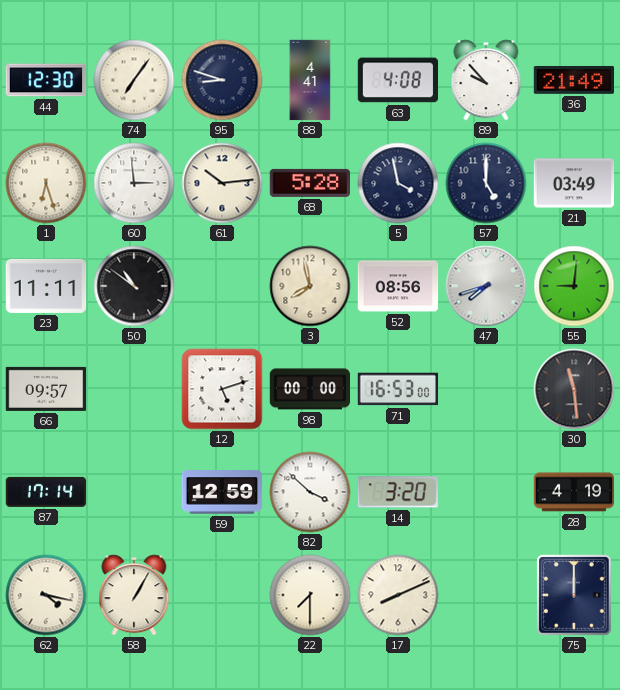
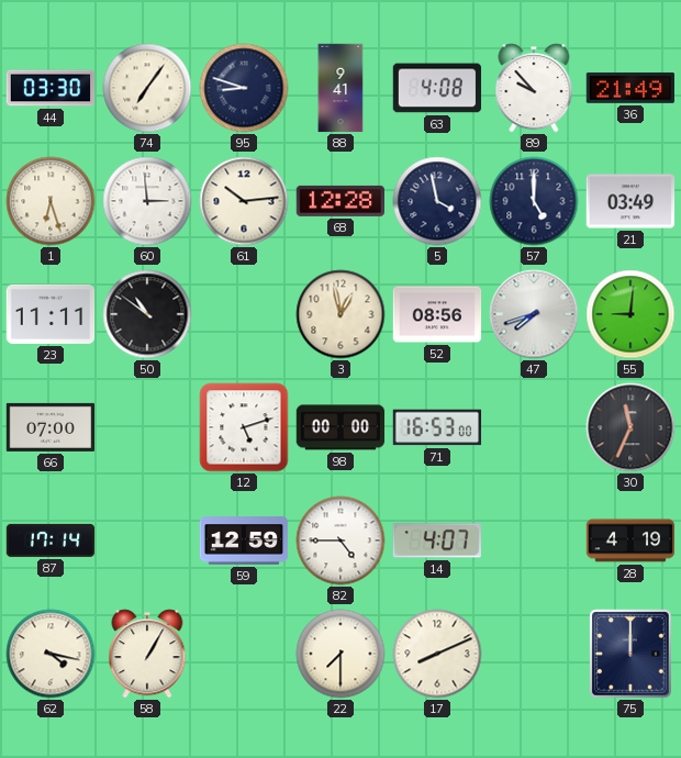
44: 12:30 -> 03:30
88: 4:41 -> 9:41
68: 5:28 -> 12:28
3: 7:58 -> 12:58
66: 09:57 -> 07:00
30: 11:29 -> 11:34
82: 3:52 -> 4:45
14: 3:20 -> 4:07
